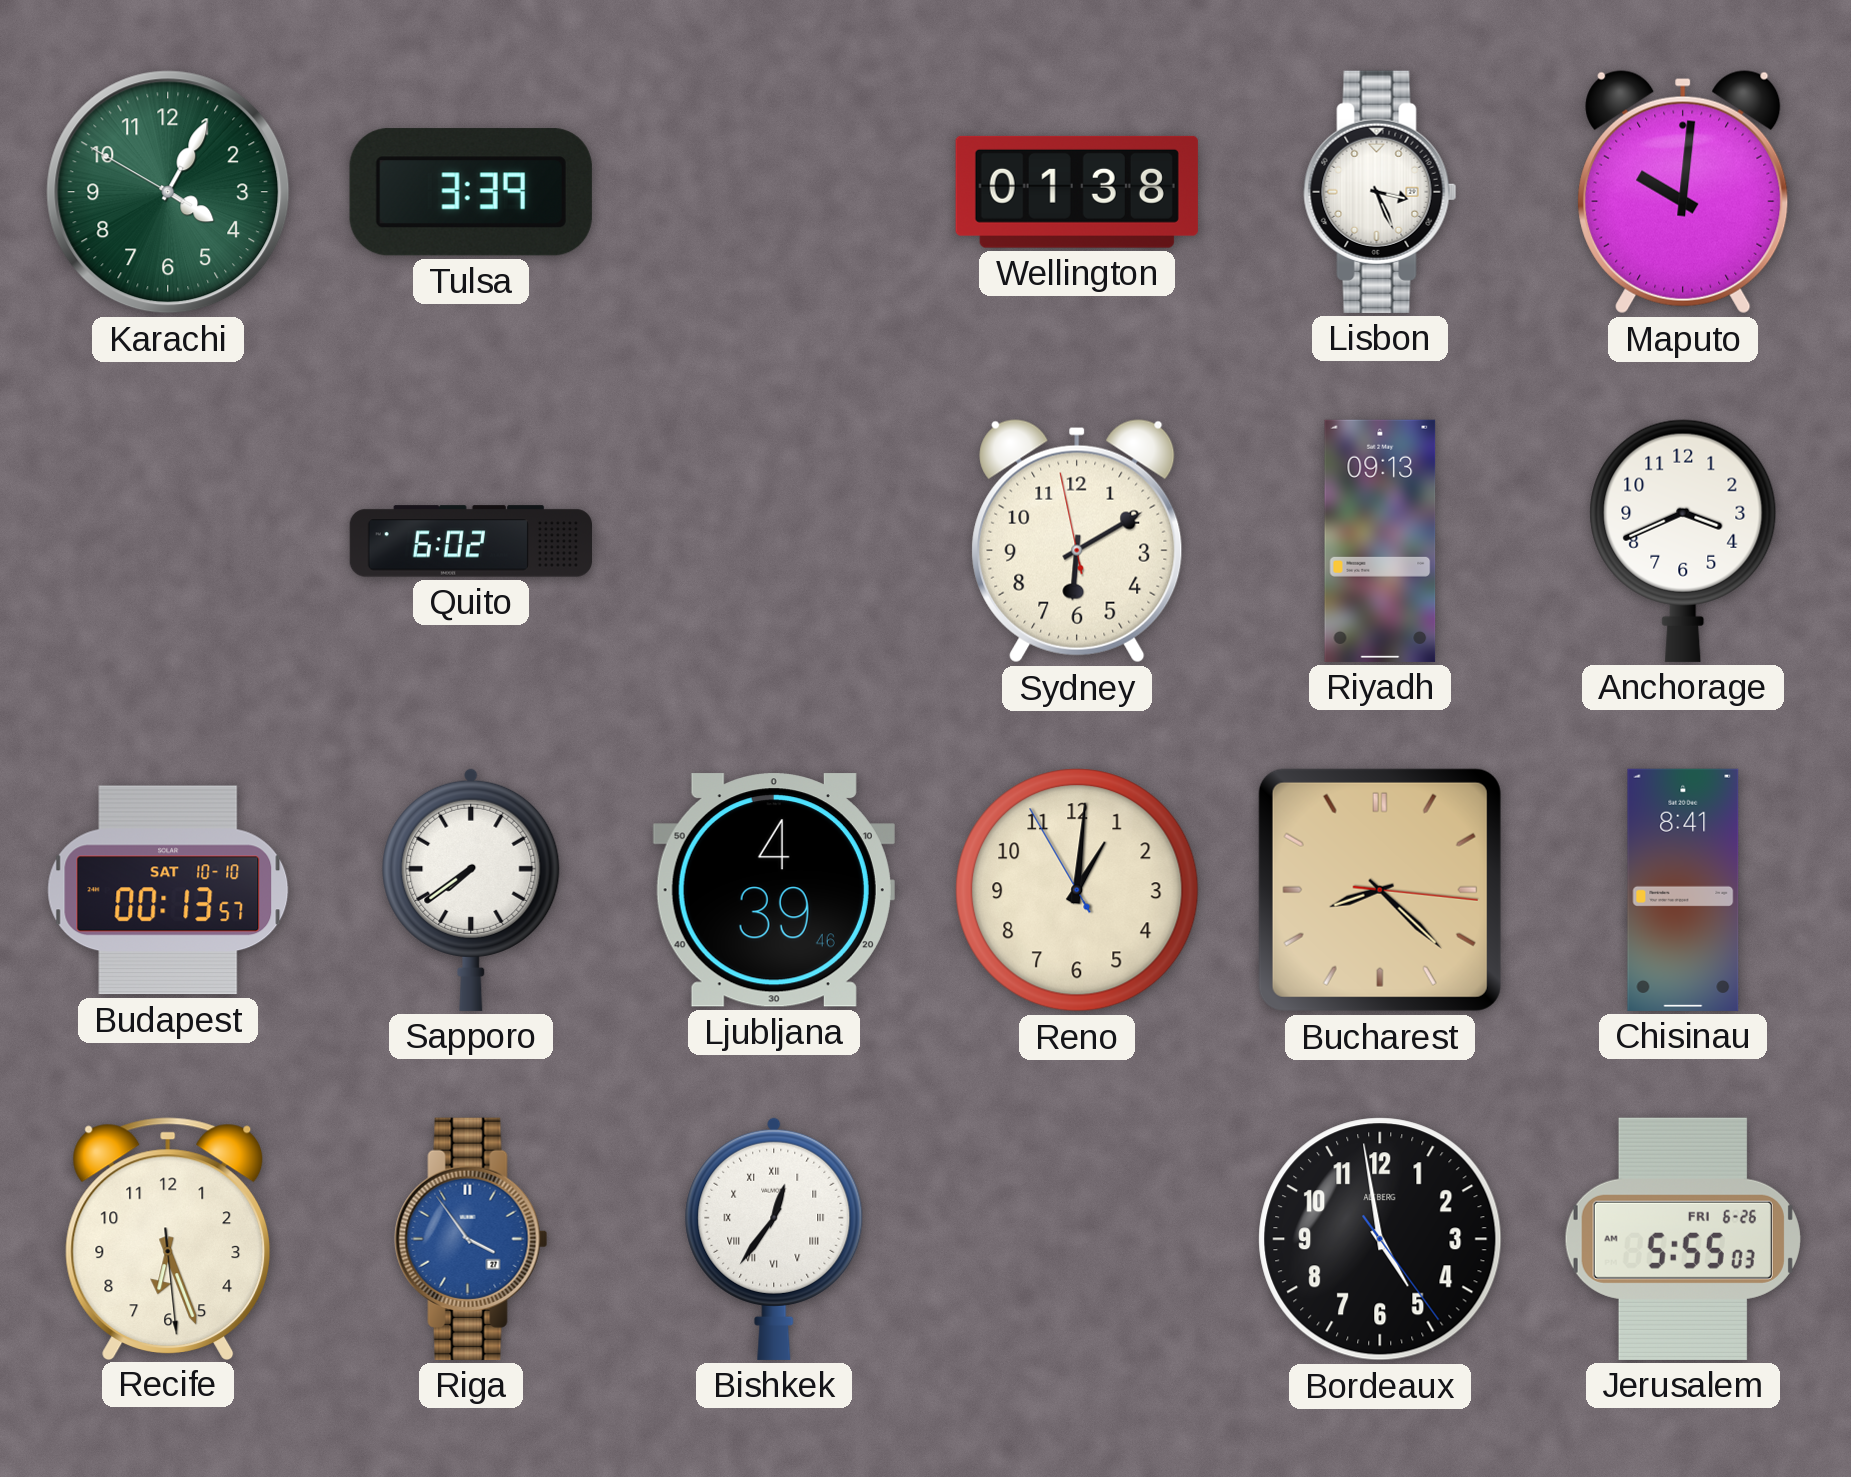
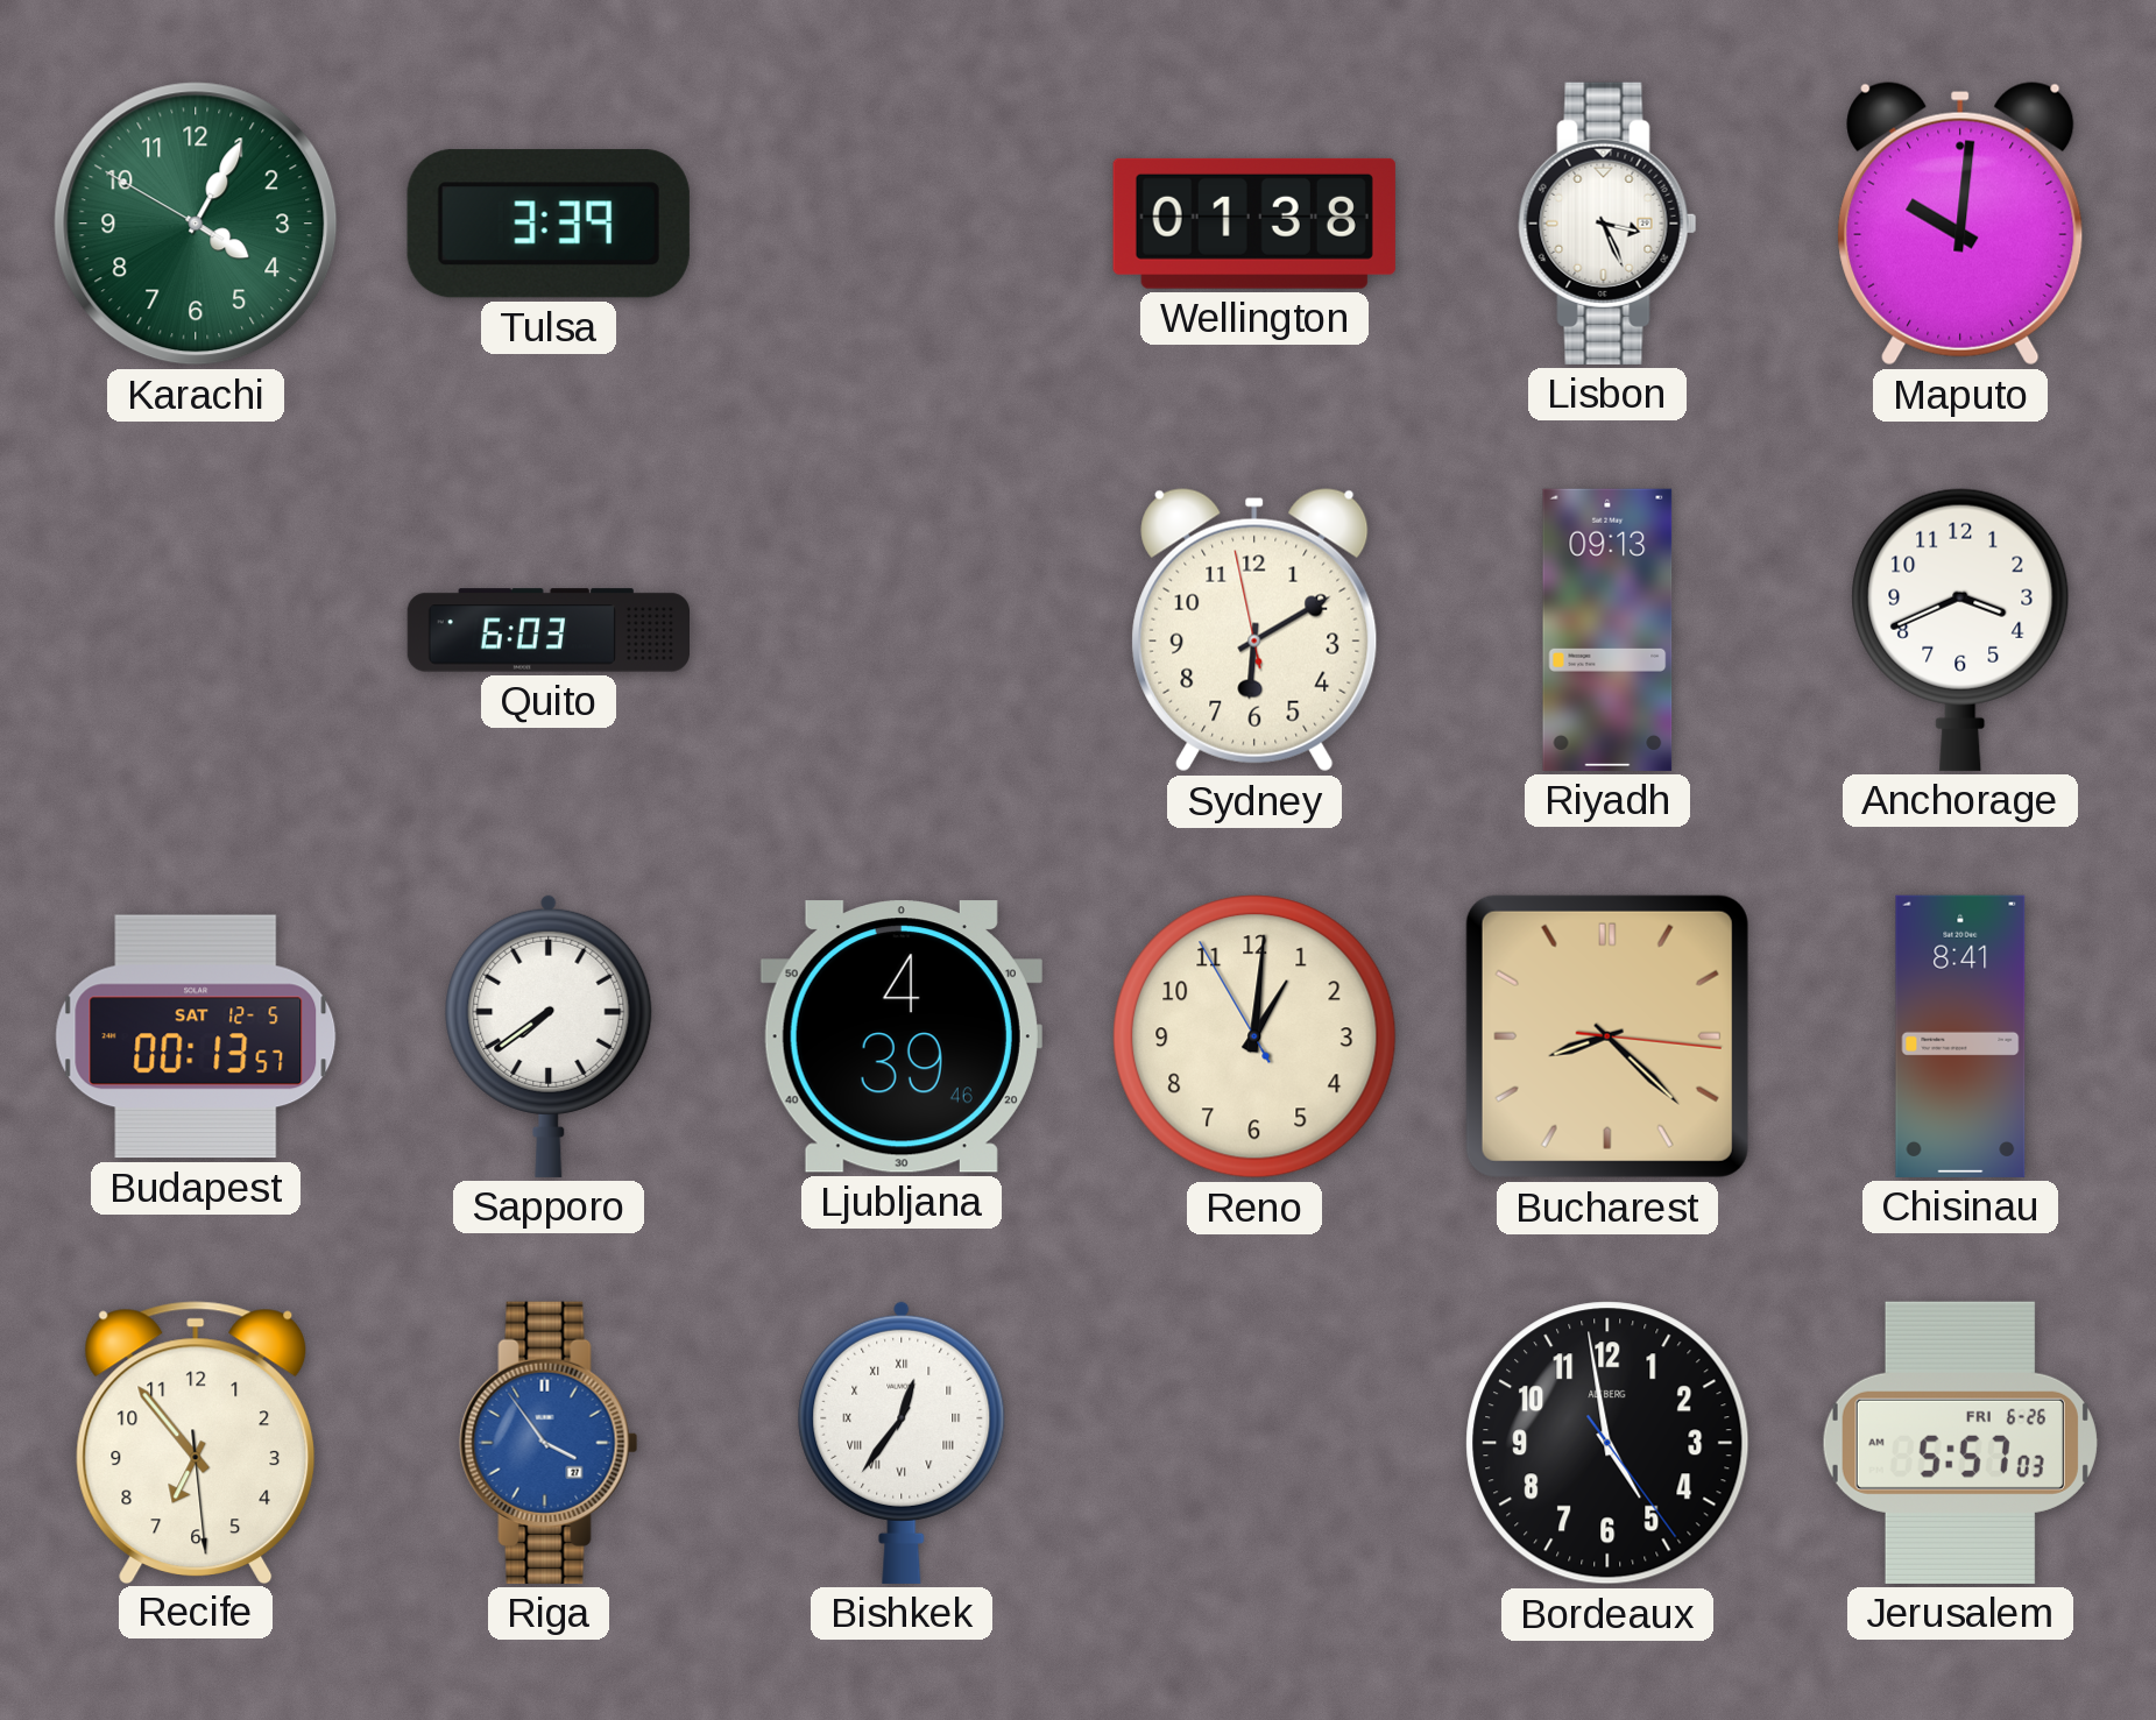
Quito: 6:02 -> 6:03
Budapest date: SAT 10-10 -> SAT 12-5
Recife: 6:26 -> 6:53
Jerusalem: 5:55 -> 5:57
